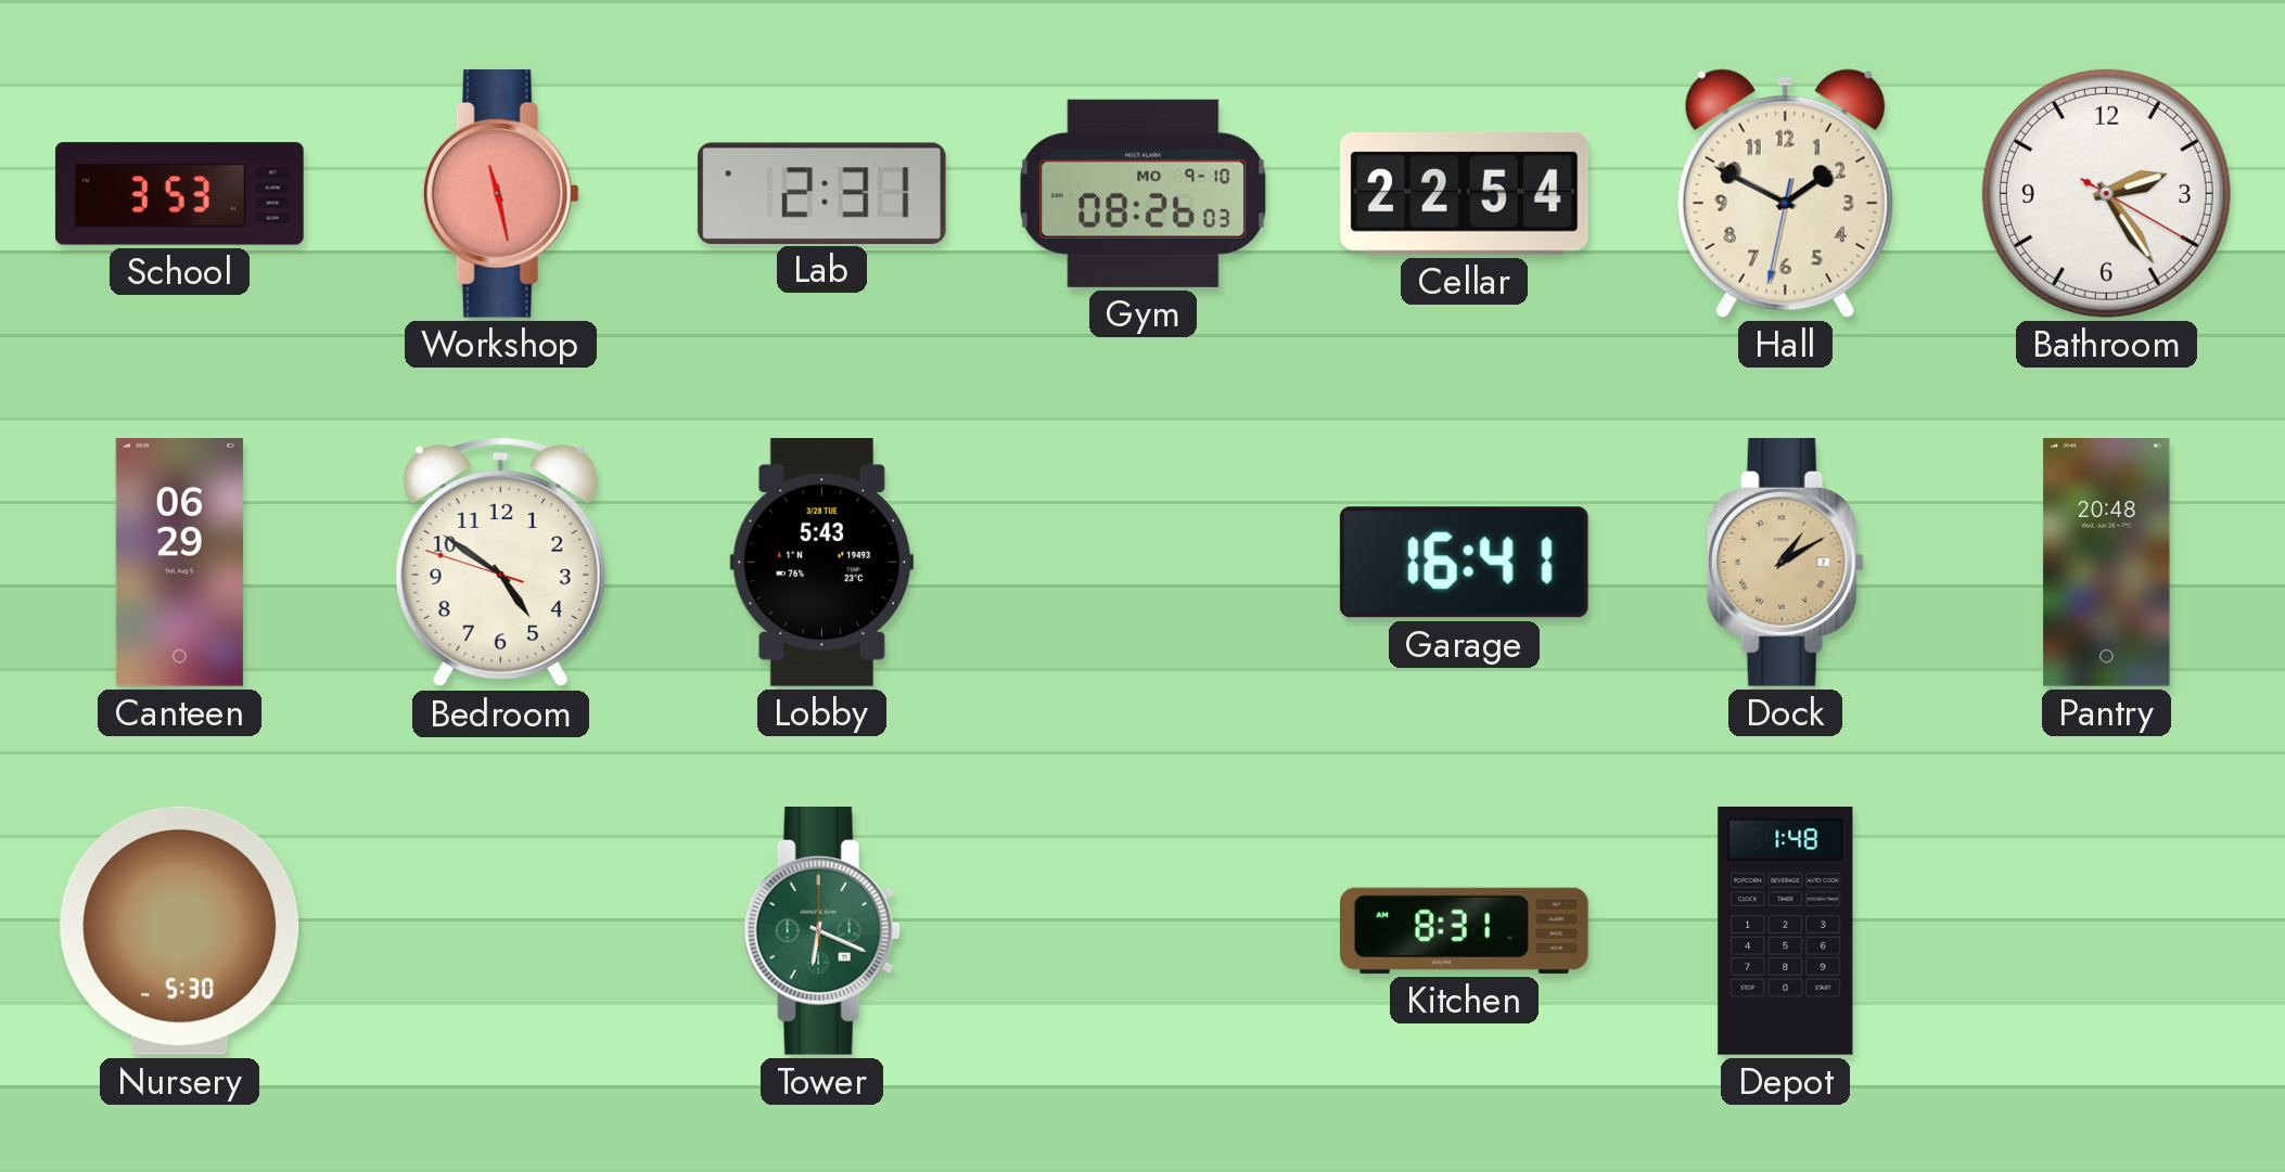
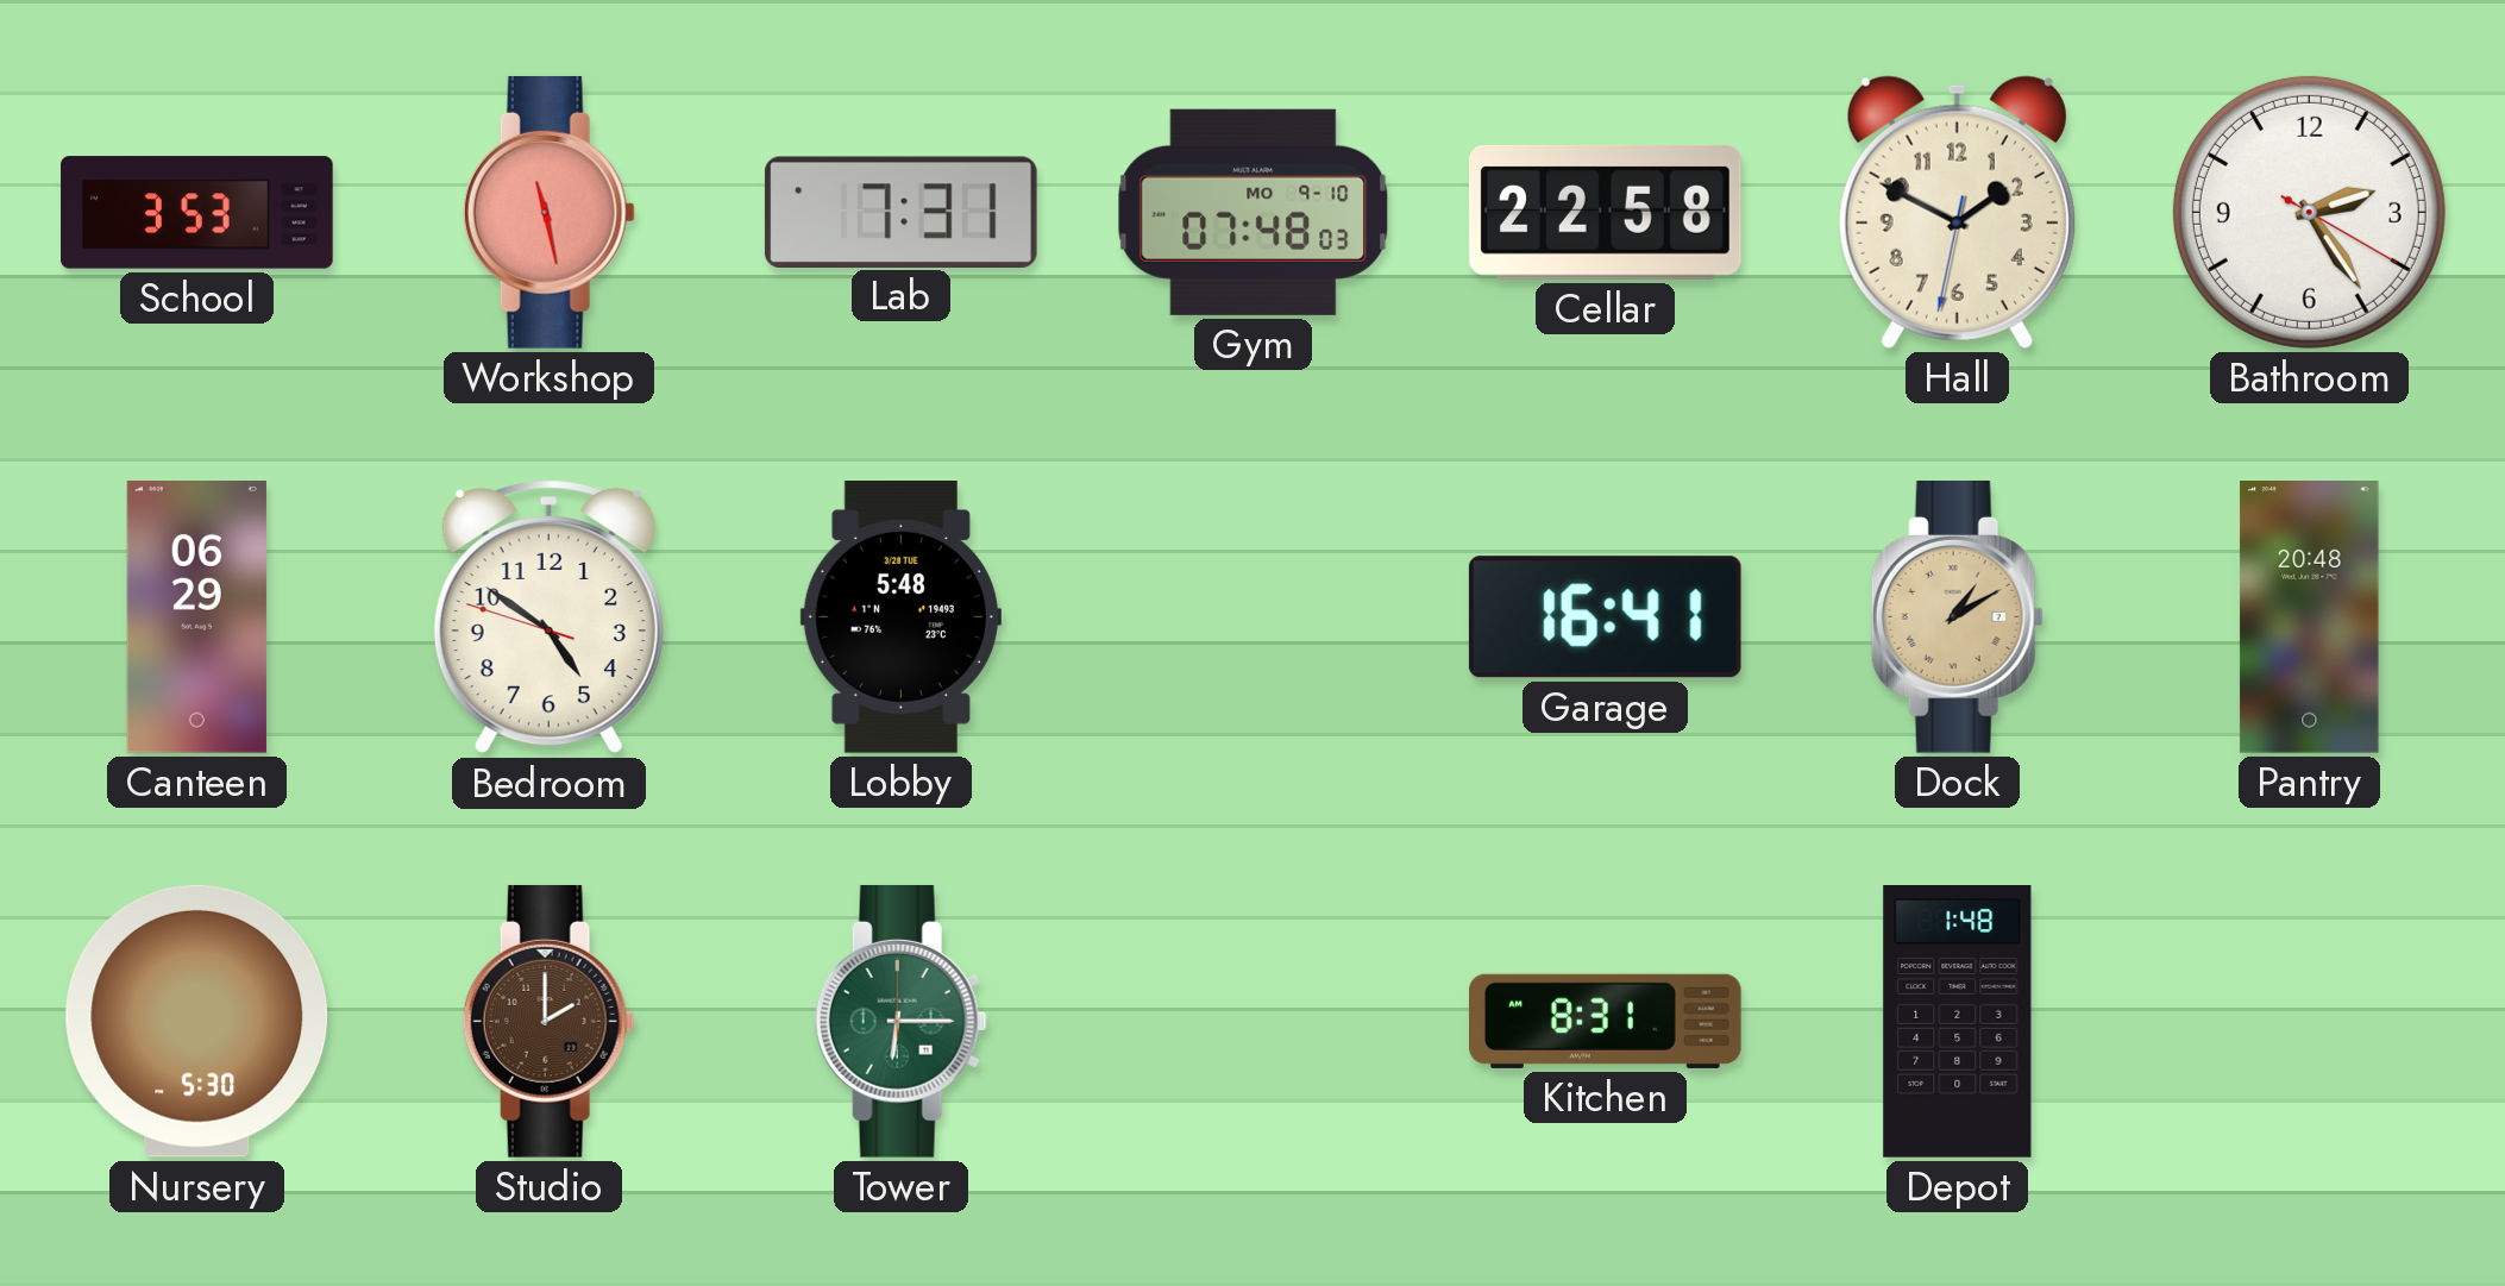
Lab: 2:31 -> 7:31
Gym: 08:26 -> 07:48
Cellar: 22:54 -> 22:58
Lobby: 5:43 -> 5:48
Studio: none -> 2:00
Tower: 6:19 -> 6:15
